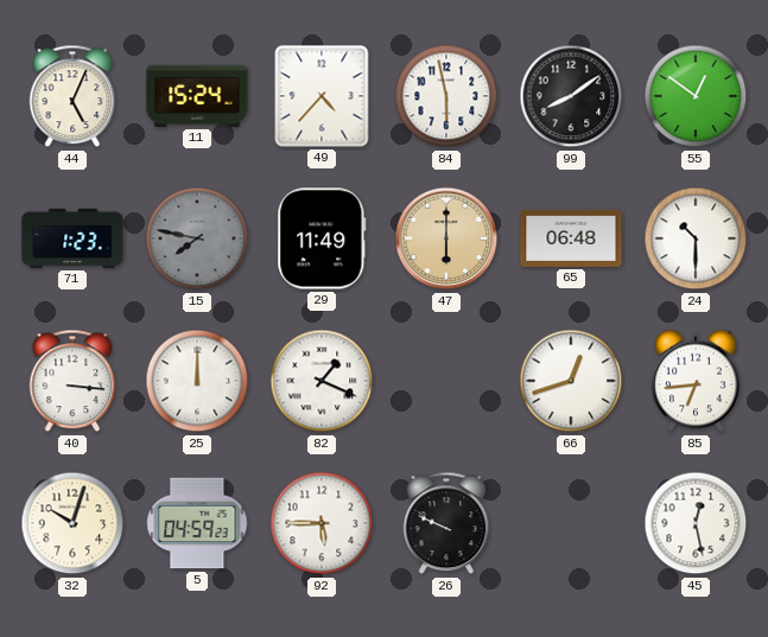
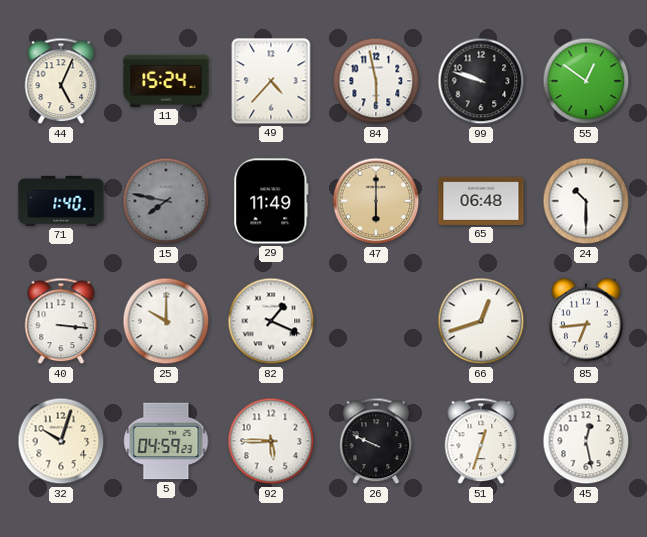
99: 8:09 -> 9:48
71: 1:23 -> 1:40
25: 12:00 -> 10:00
51: none -> 12:33
